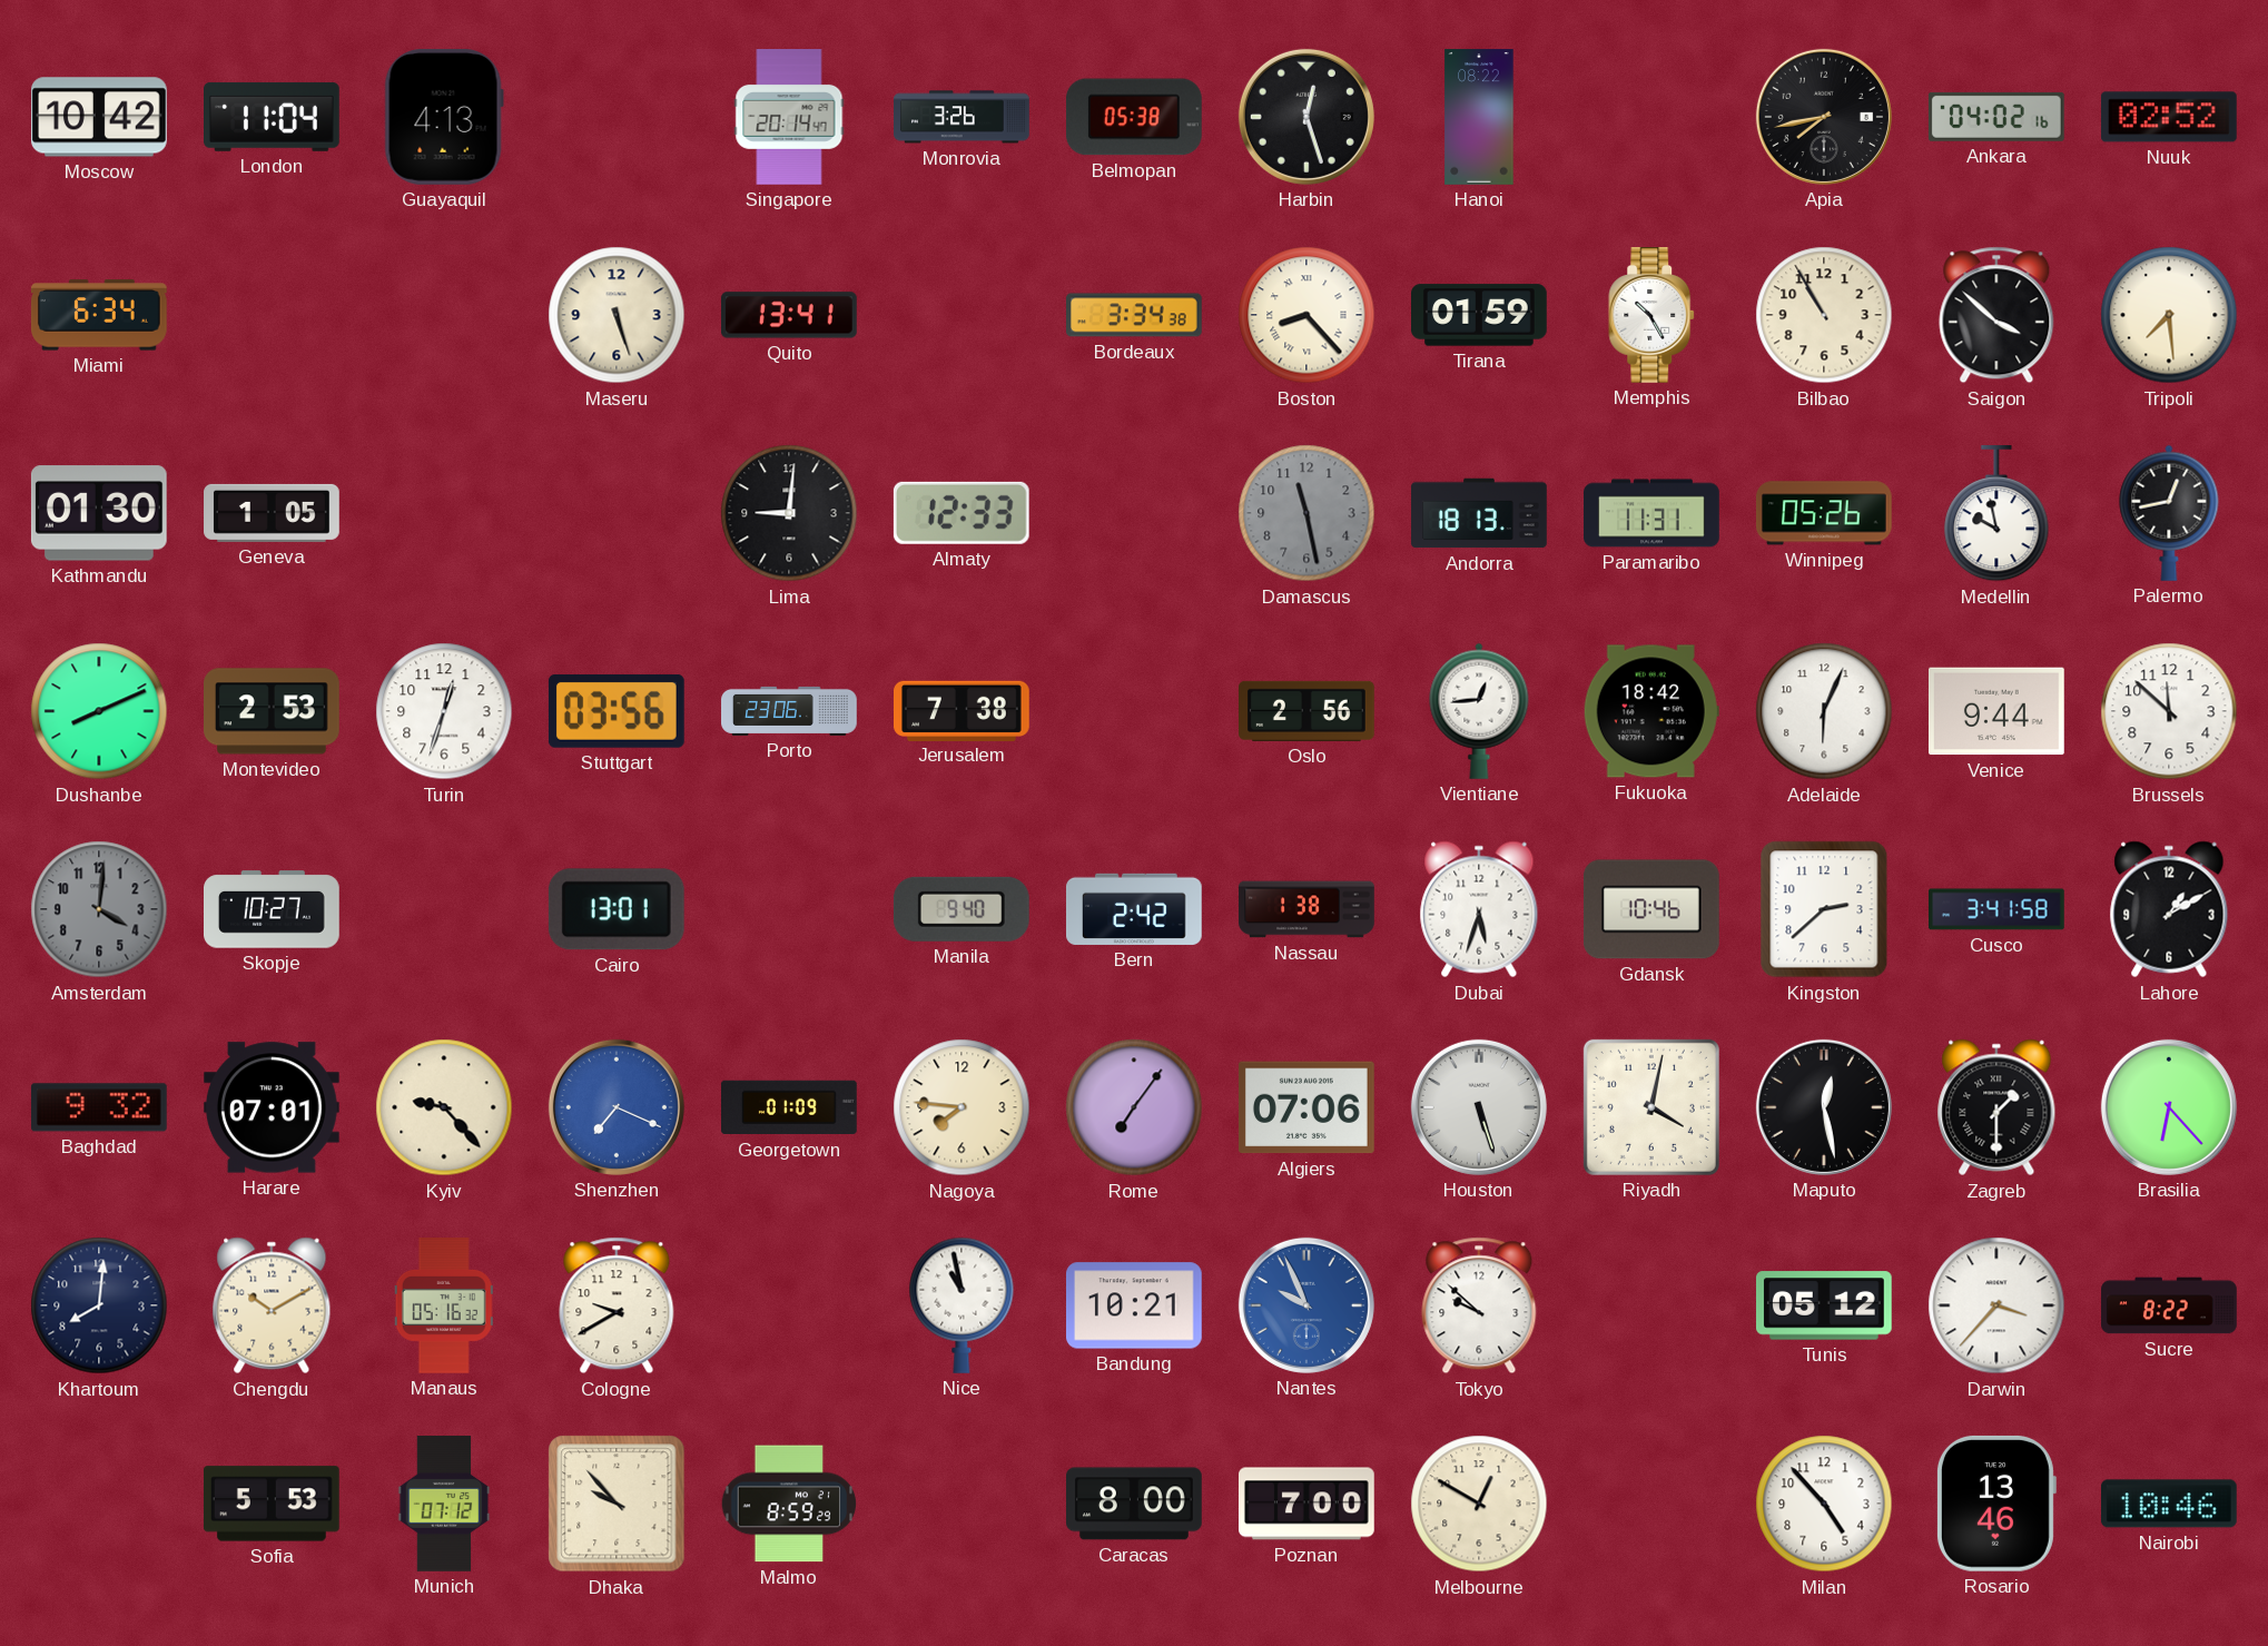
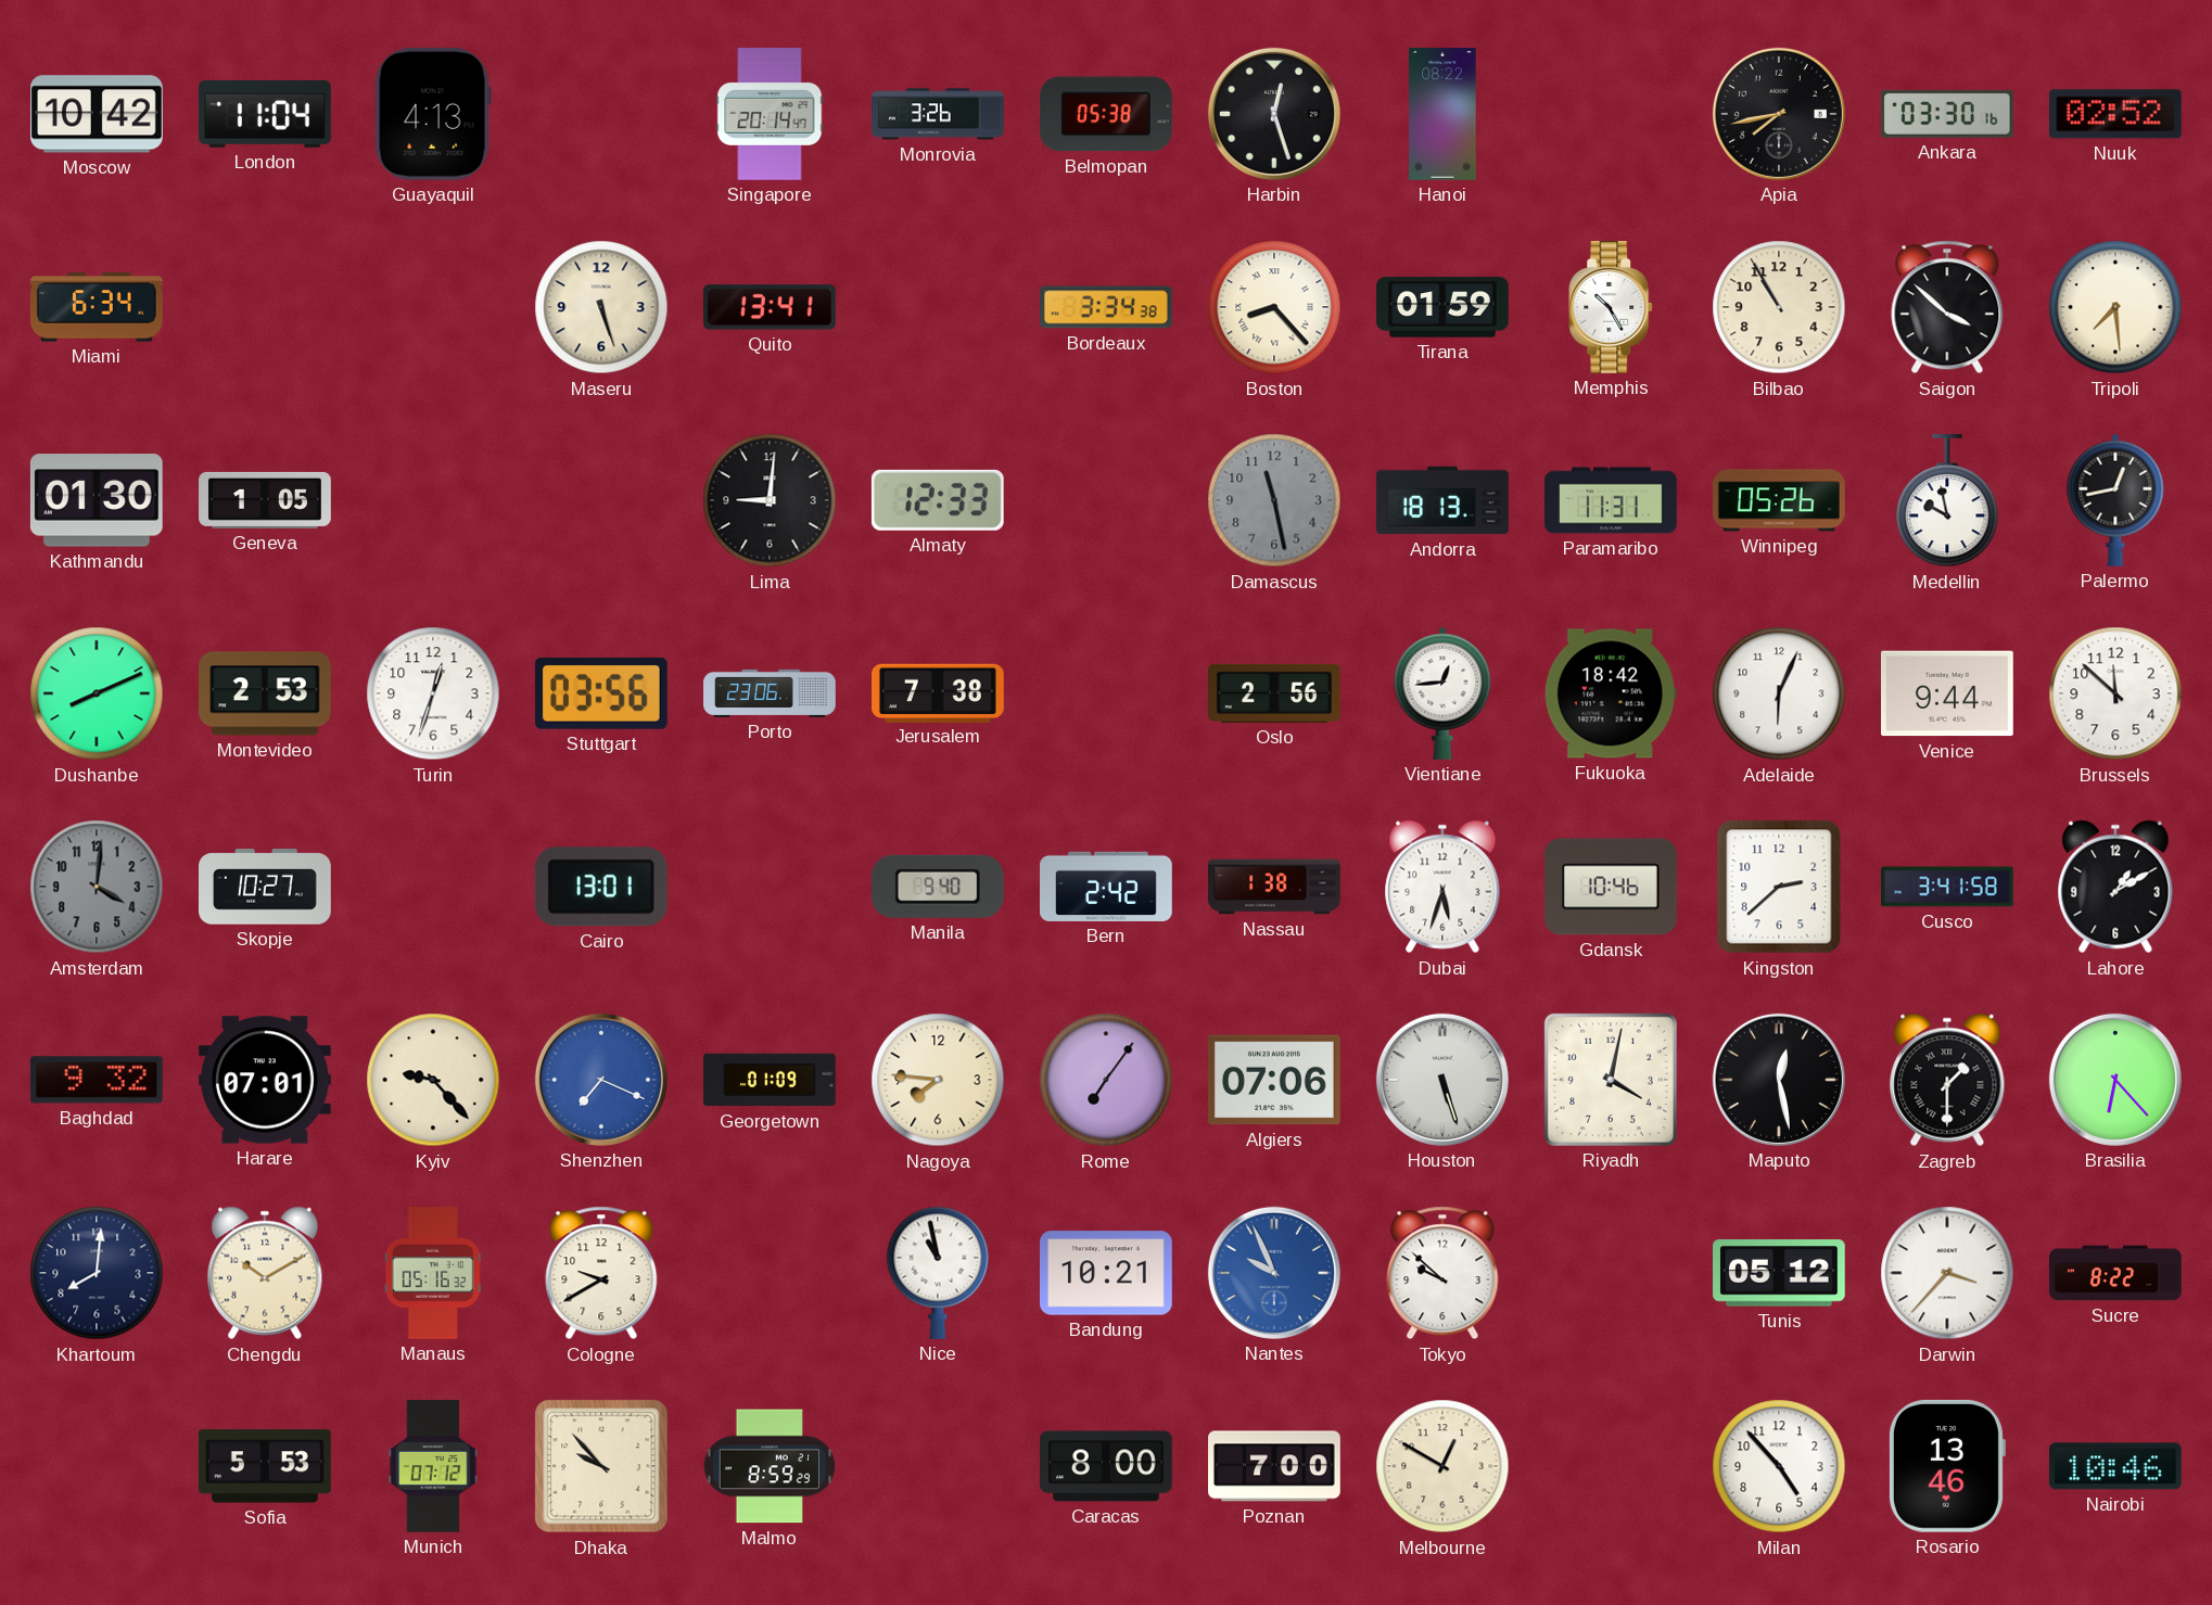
Ankara: 04:02 -> 03:30
